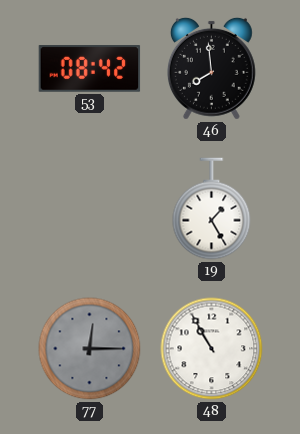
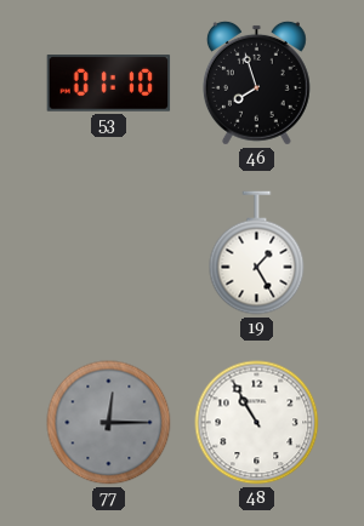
53: 08:42 -> 01:10
46: 7:59 -> 7:57
